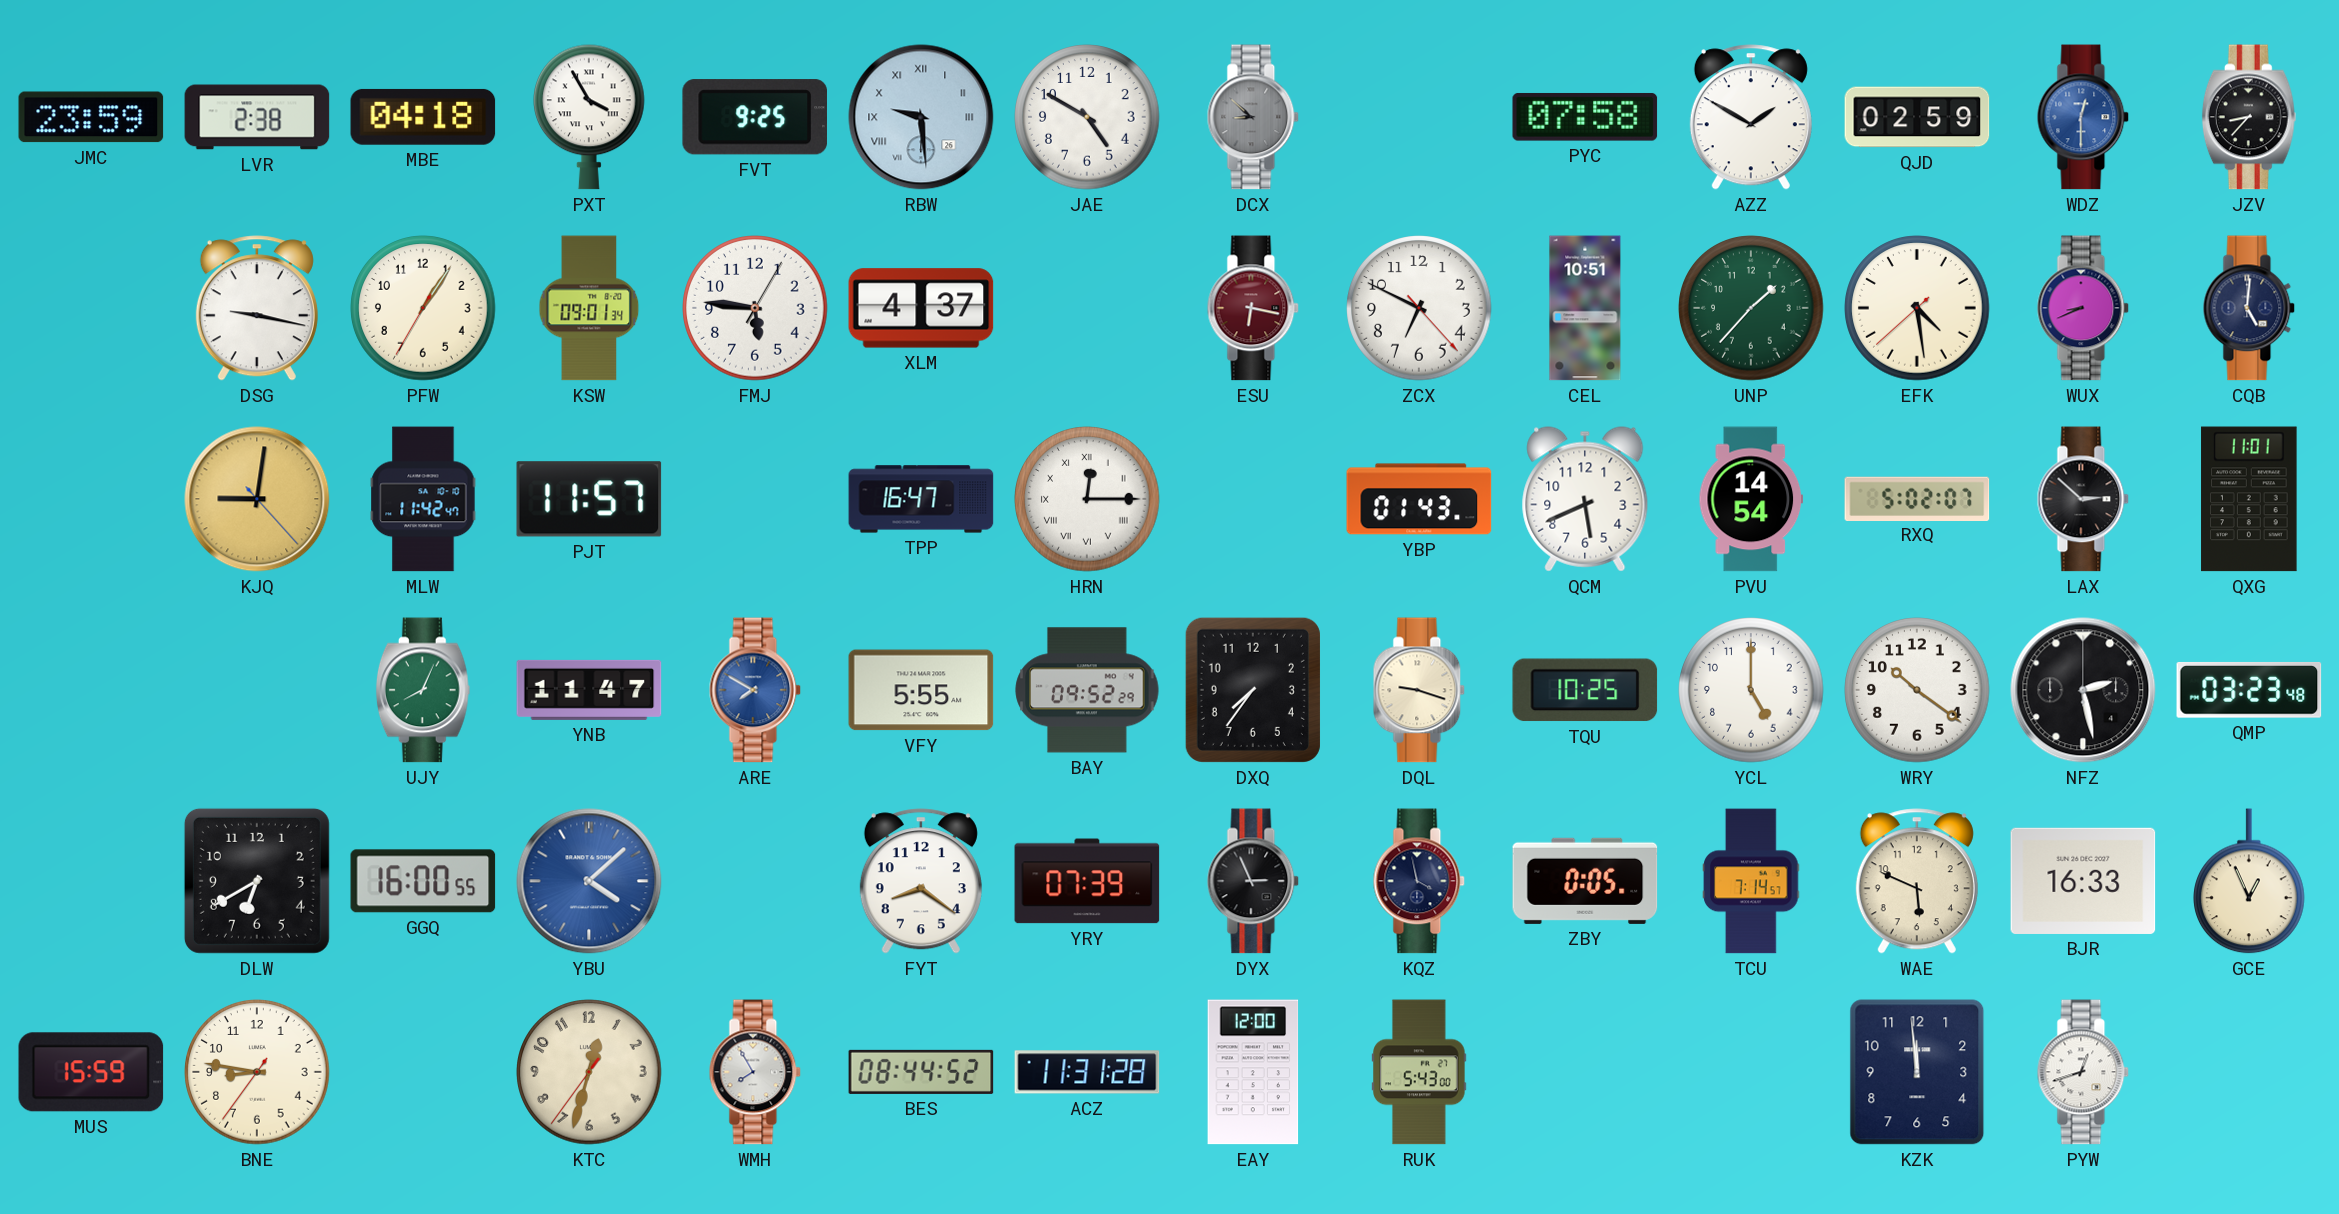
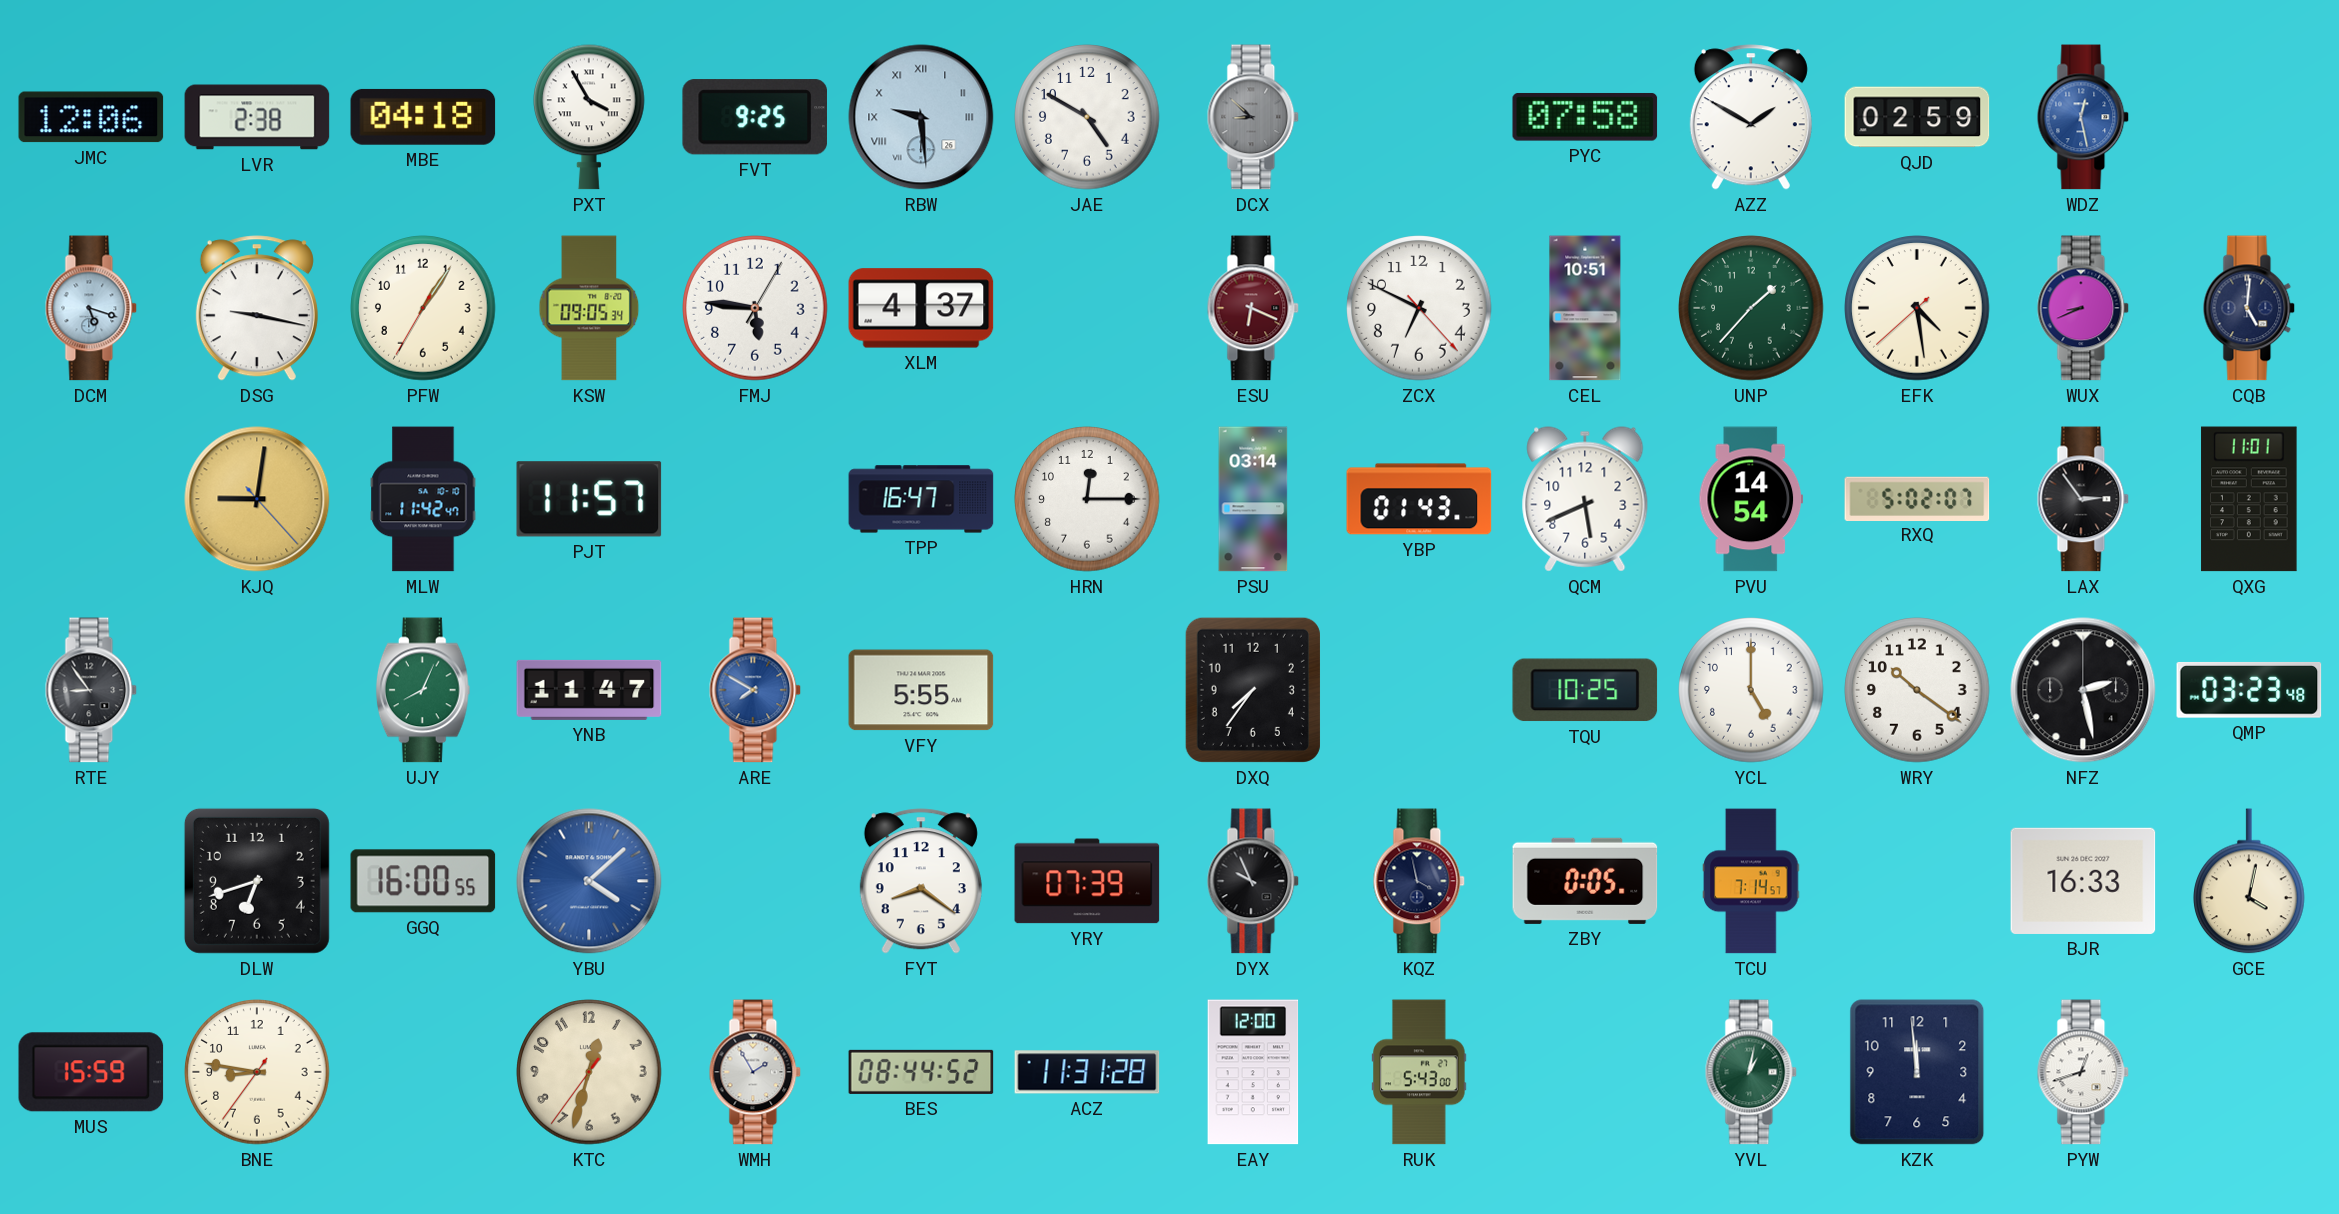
JMC: 23:59 -> 12:06
WDZ: 12:30 -> 12:28
JZV: 8:37 -> none
DCM: none -> 5:18
KSW: 09:01 -> 09:05
ESU: 6:17 -> 6:19
HRN numerals: Roman -> Arabic
PSU: none -> 03:14
LAX: 2:52 -> 2:54
RTE: none -> 8:54
BAY: 09:52 -> none
DQL: 9:18 -> none
DLW: 6:40 -> 6:42
DYX: 2:56 -> 9:56
WAE: 5:49 -> none
GCE: 12:56 -> 4:02
WMH: 7:55 -> 1:55
YVL: none -> 1:02
